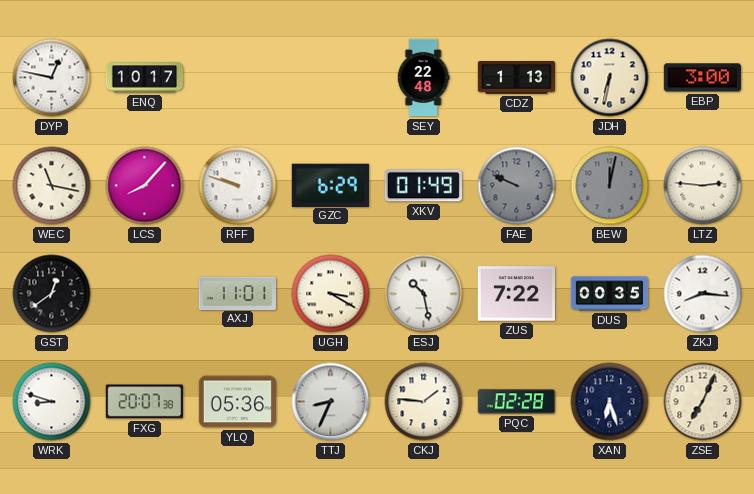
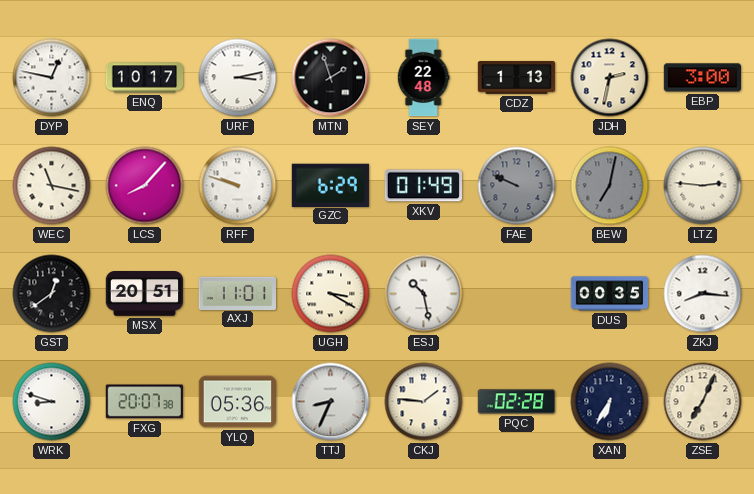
URF: none -> 3:13
MTN: none -> 1:57
JDH: 6:32 -> 2:32
BEW: 12:02 -> 7:02
MSX: none -> 20:51
ZUS: 7:22 -> none
XAN: 6:27 -> 6:35
